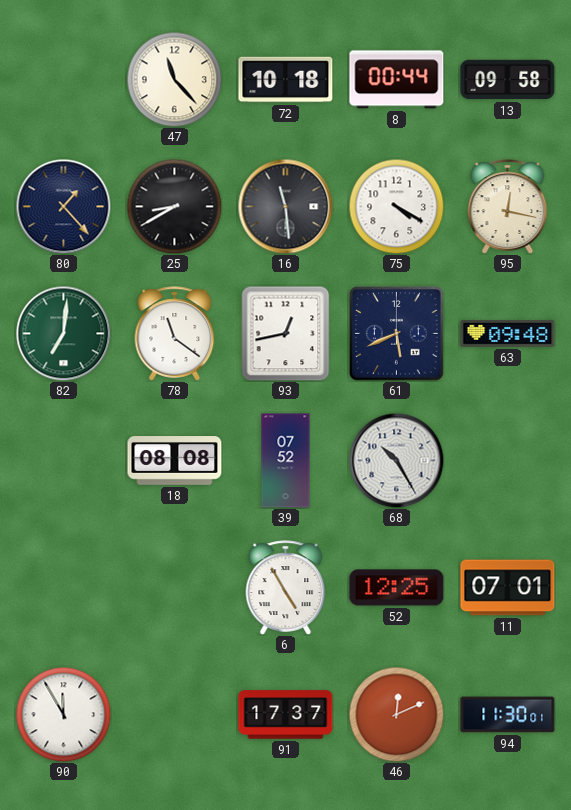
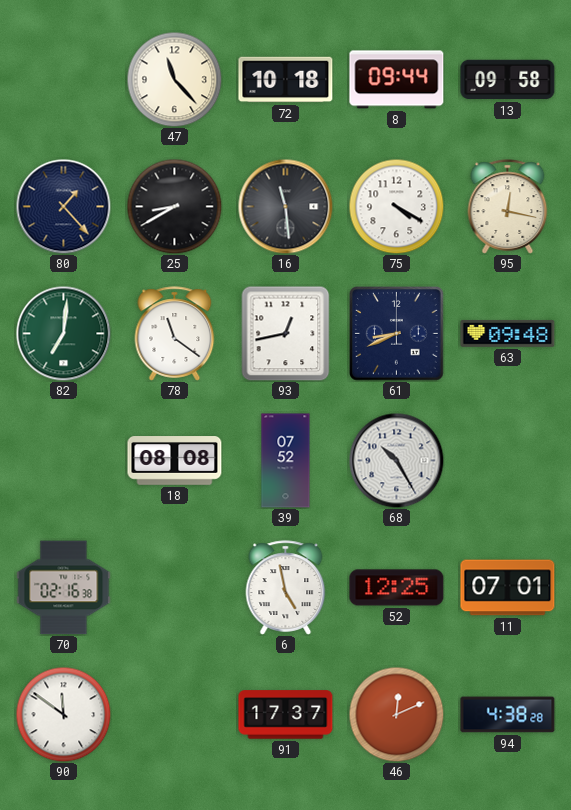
8: 00:44 -> 09:44
61: 5:41 -> 8:41
70: none -> 02:16
6: 4:55 -> 4:58
90: 11:55 -> 11:51
94: 11:30 -> 4:38
